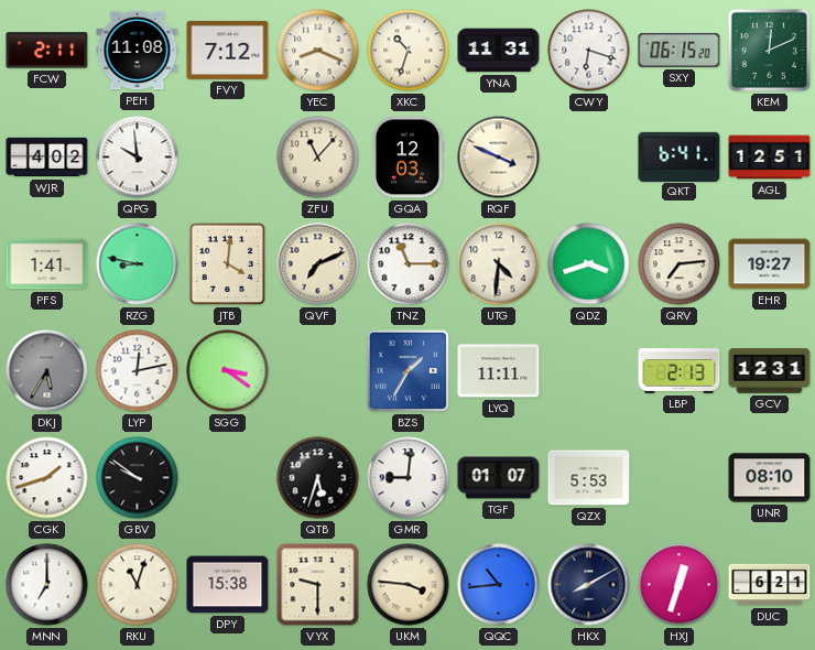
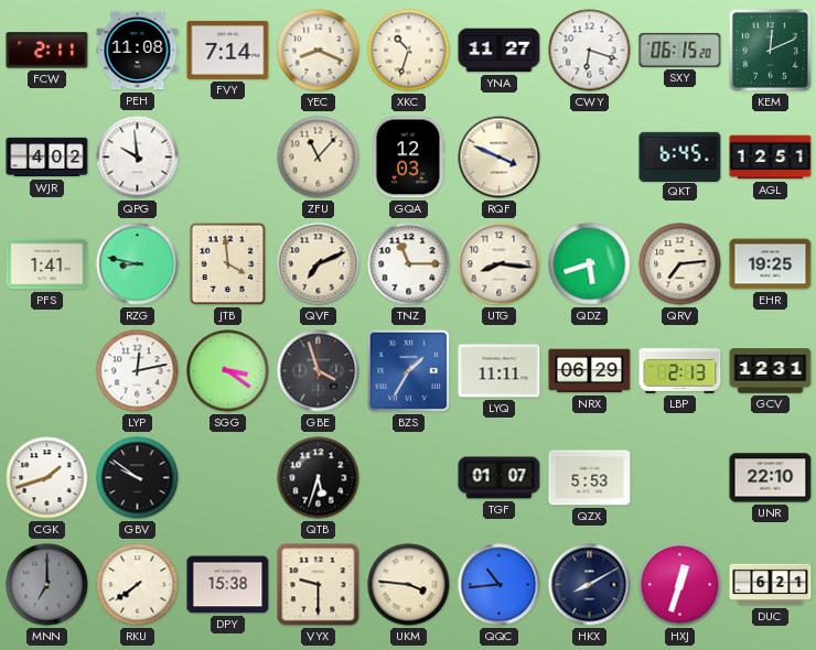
FVY: 7:12 -> 7:14
YNA: 11:31 -> 11:27
QKT: 6:41 -> 6:45
JTB: 4:01 -> 3:59
UTG: 4:31 -> 8:16
QDZ: 3:42 -> 5:42
EHR: 19:27 -> 19:25
DKJ: 5:35 -> none
GBE: none -> 3:57
NRX: none -> 06:29
GMR: 9:01 -> none
UNR: 08:10 -> 22:10
MNN dial: white -> grey
RKU: 11:03 -> 7:39
